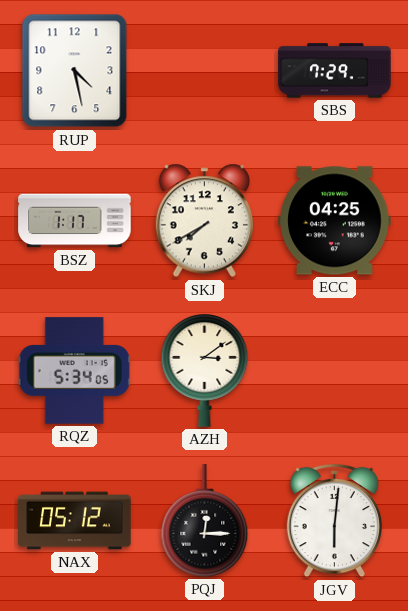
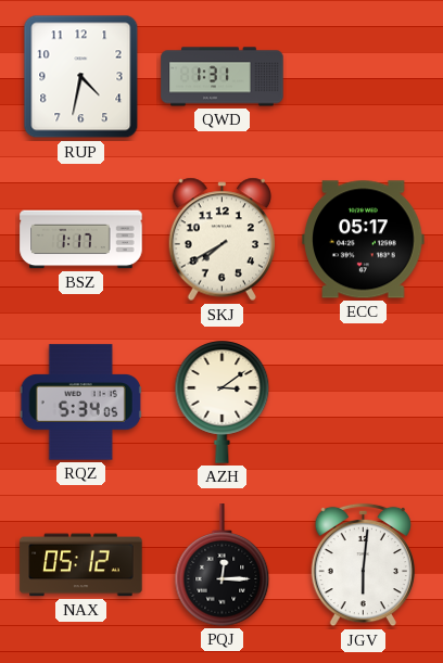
RUP: 4:28 -> 4:32
QWD: none -> 1:31
SBS: 7:29 -> none
ECC: 04:25 -> 05:17
